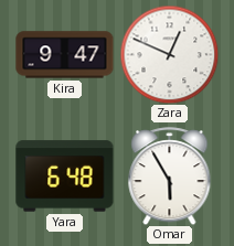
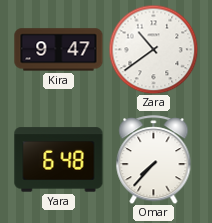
Zara: 12:49 -> 10:39
Omar: 5:55 -> 7:37
